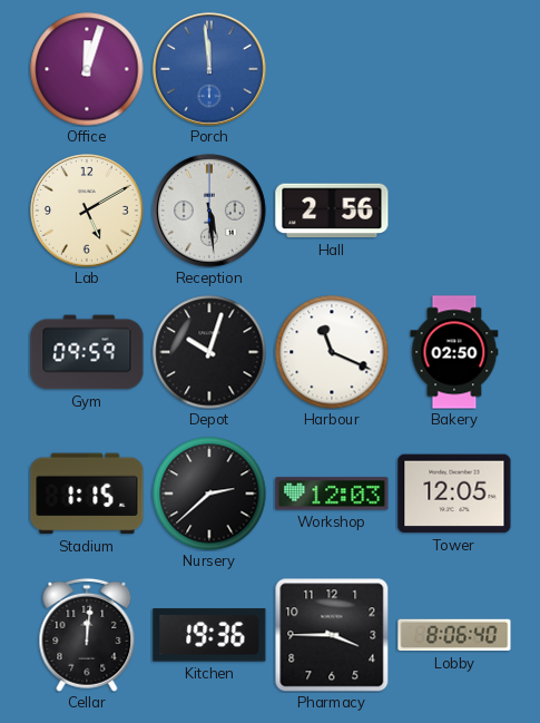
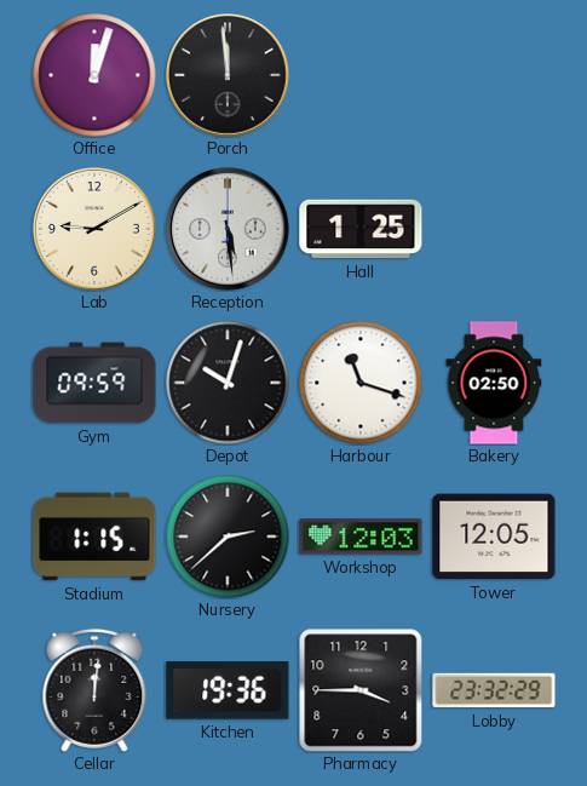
Porch dial: blue -> black
Lab: 5:10 -> 9:10
Hall: 2:56 -> 1:25
Harbour: 11:19 -> 11:18
Lobby: 8:06 -> 23:32
